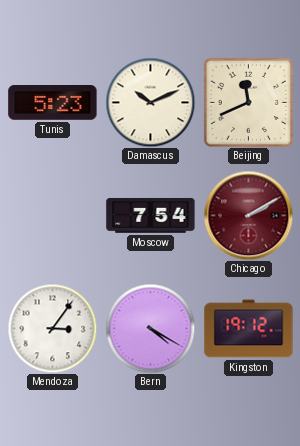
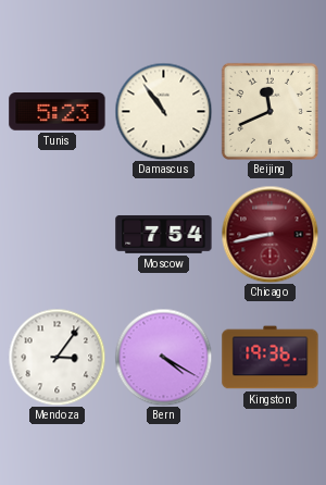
Damascus: 10:11 -> 10:54
Chicago: 2:10 -> 8:43
Kingston: 19:12 -> 19:36
